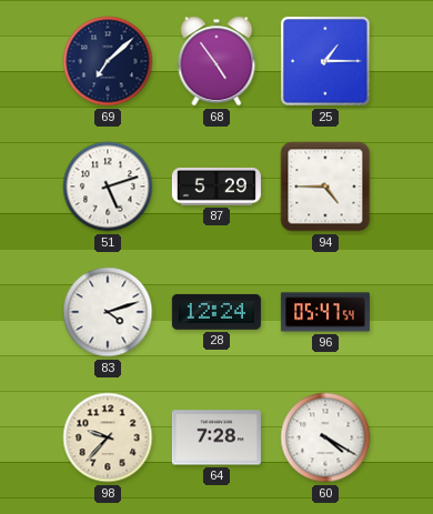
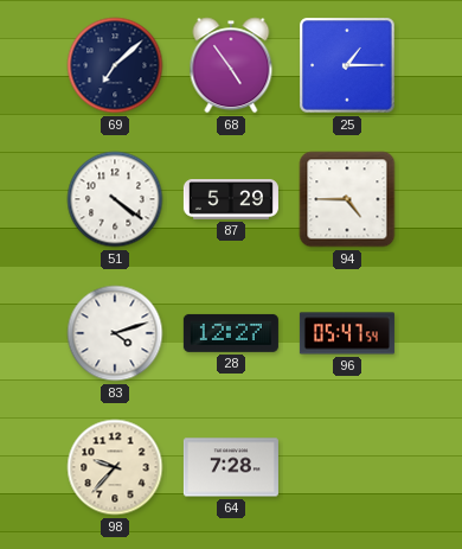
51: 5:12 -> 4:21
28: 12:24 -> 12:27
60: 4:20 -> none
